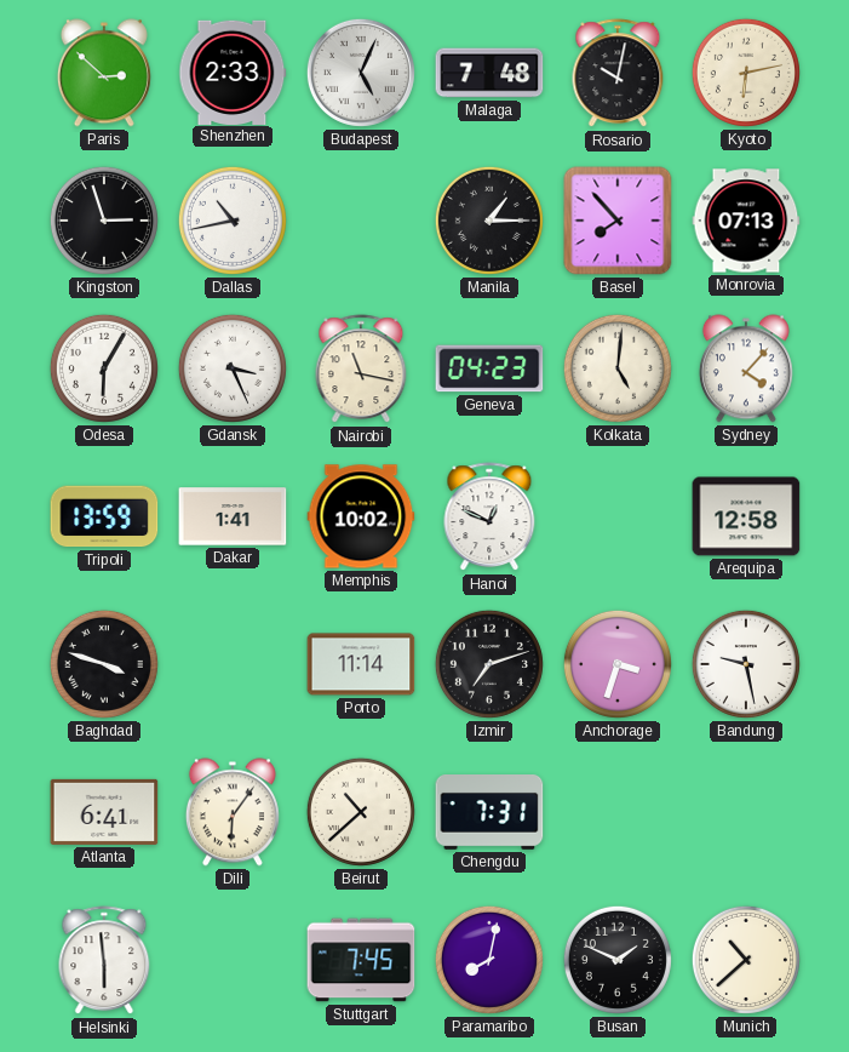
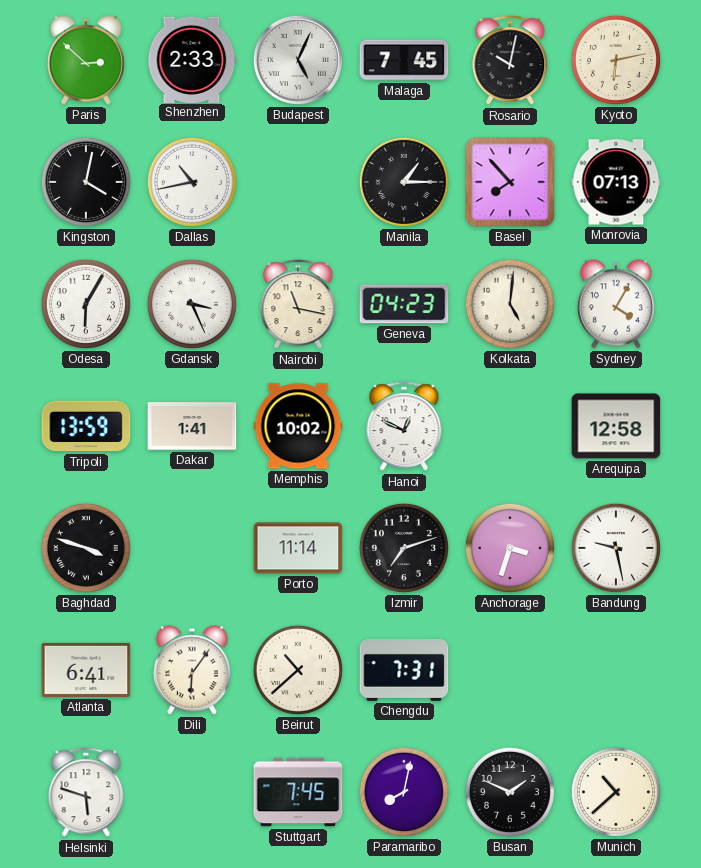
Malaga: 7:48 -> 7:45
Kingston: 2:57 -> 4:02
Sydney: 4:07 -> 4:05
Helsinki: 5:59 -> 5:48
